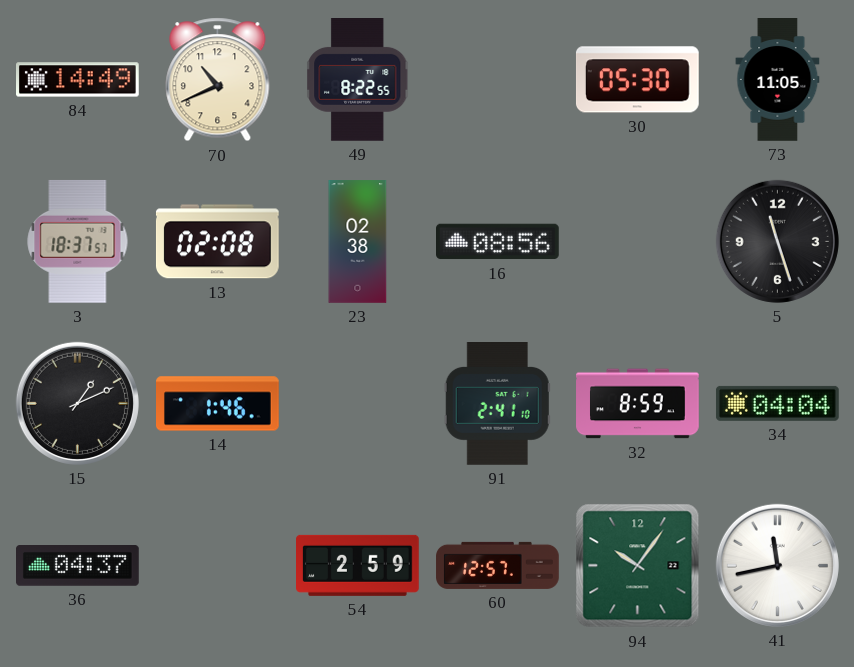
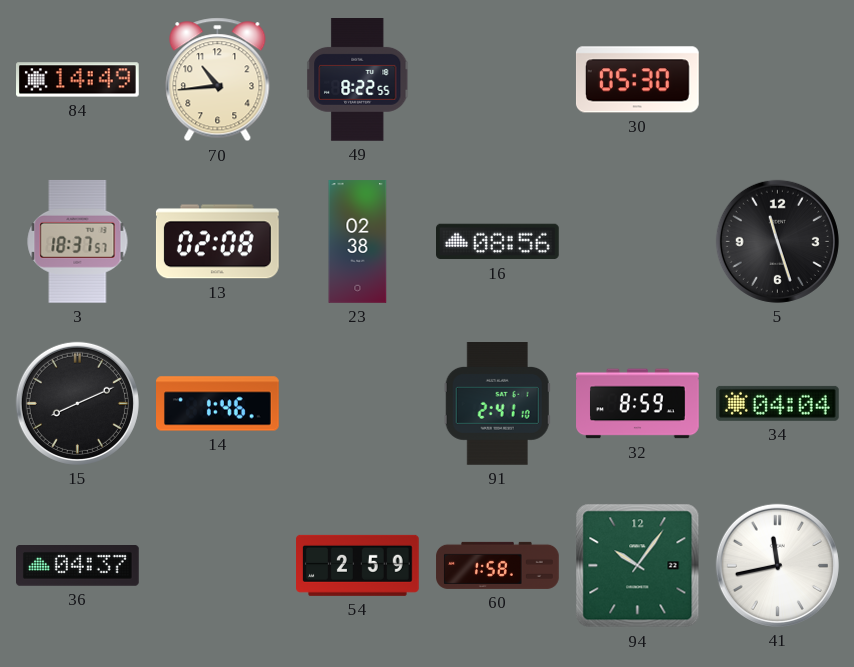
70: 10:41 -> 10:44
73: 11:05 -> none
15: 1:11 -> 8:11
60: 12:57 -> 1:58
